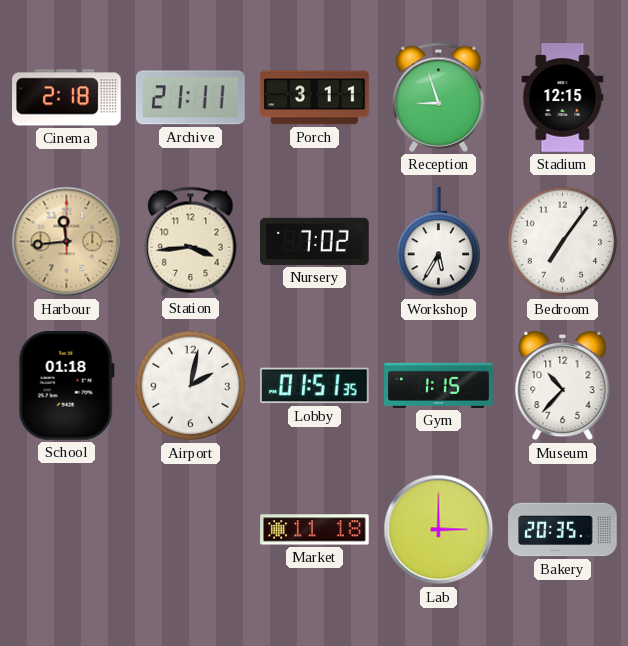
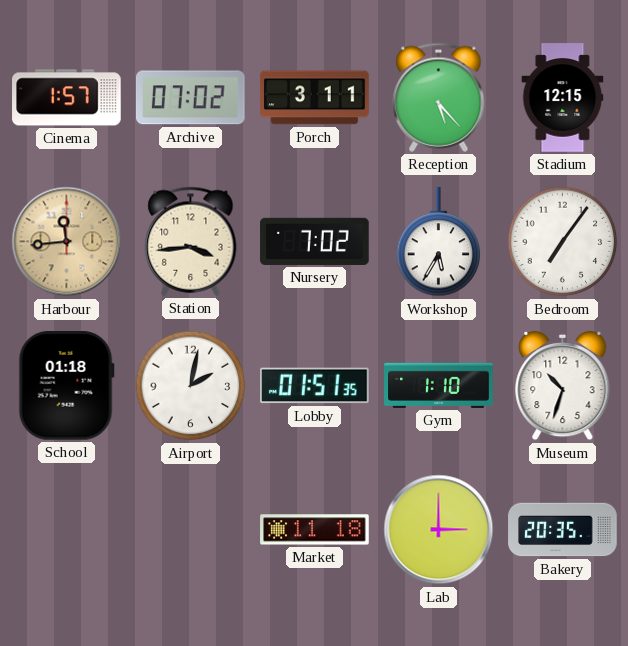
Cinema: 2:18 -> 1:57
Archive: 21:11 -> 07:02
Reception: 8:57 -> 5:23
Gym: 1:15 -> 1:10
Museum: 10:37 -> 10:33
